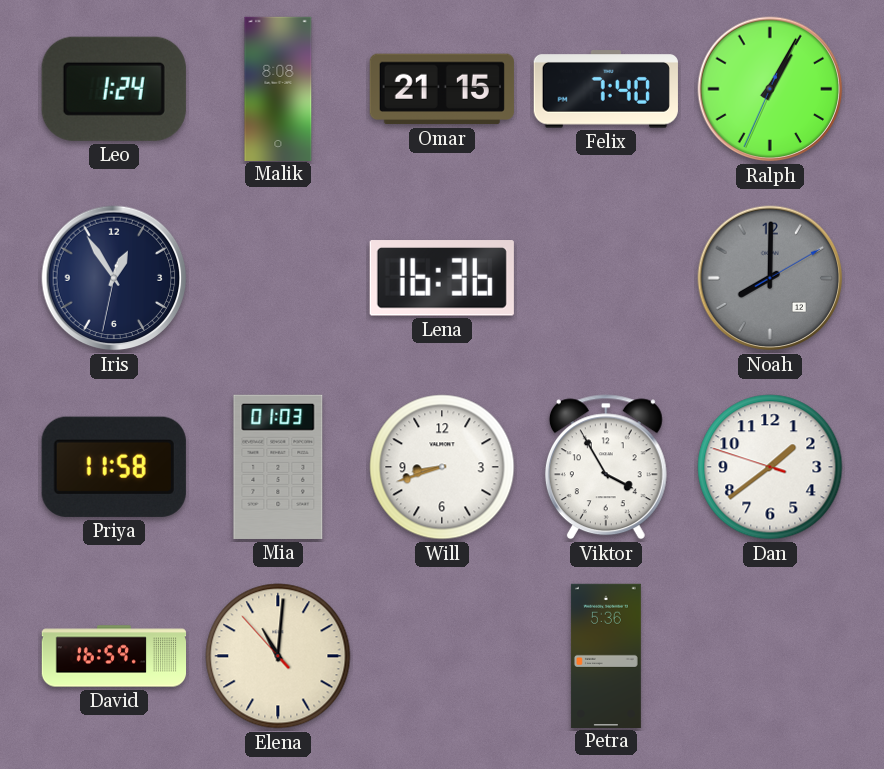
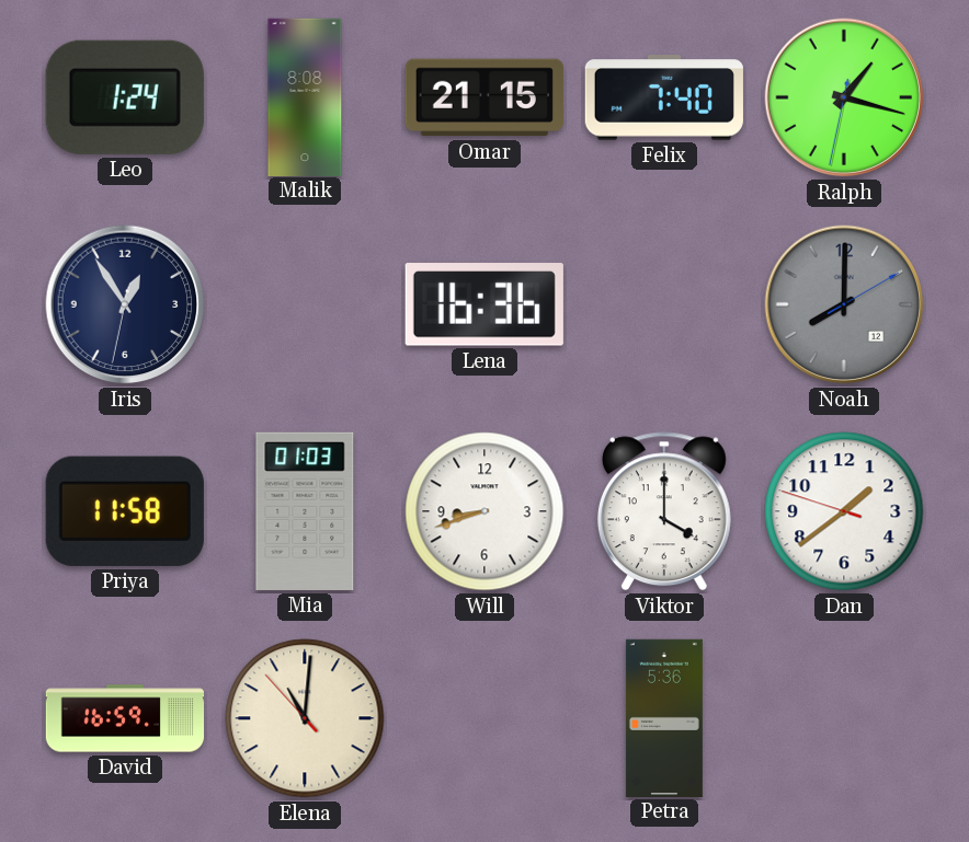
Ralph: 1:04 -> 1:17
Viktor: 3:55 -> 4:00
